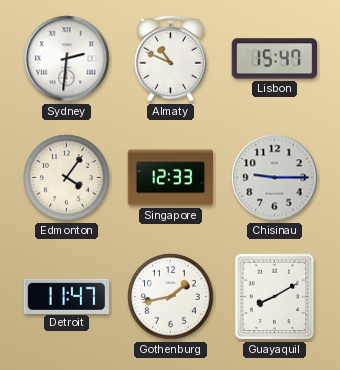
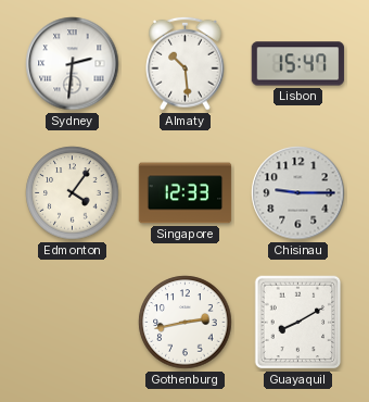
Almaty: 10:49 -> 10:29
Detroit: 11:47 -> none
Gothenburg: 1:43 -> 2:43
